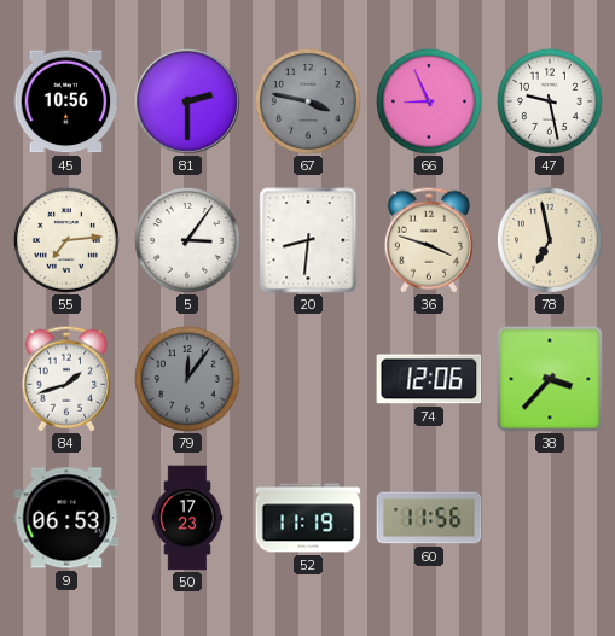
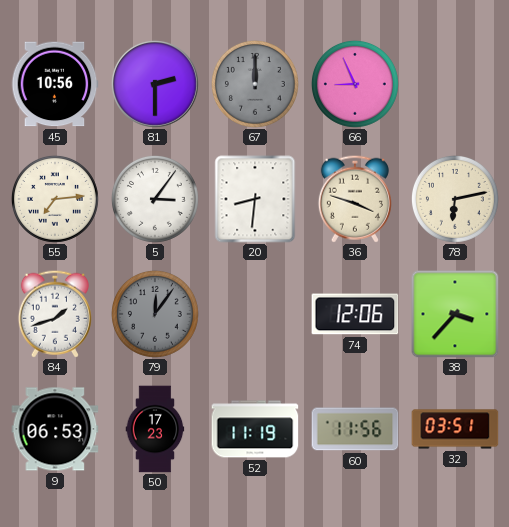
67: 3:47 -> 12:00
47: 9:28 -> none
78: 6:58 -> 6:13
32: none -> 03:51
